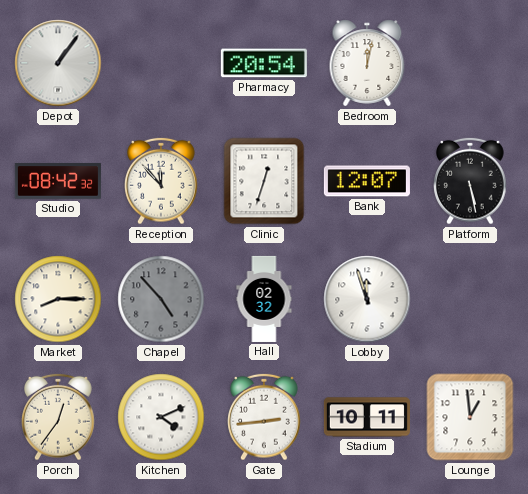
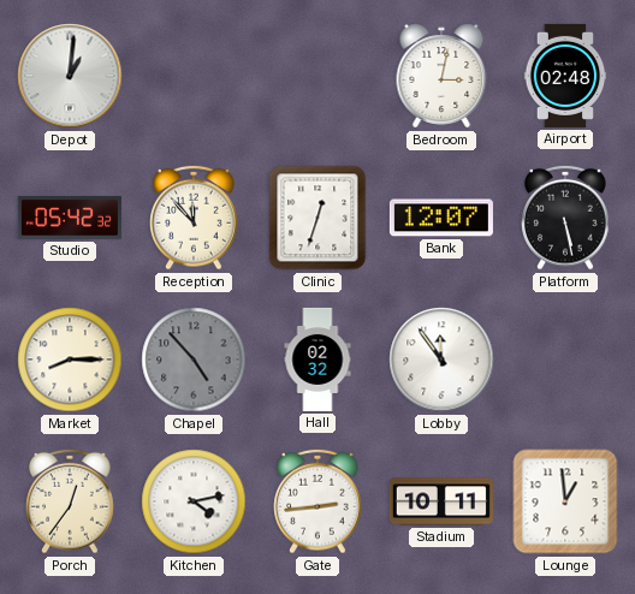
Depot: 1:06 -> 1:01
Pharmacy: 20:54 -> none
Bedroom: 12:02 -> 3:02
Airport: none -> 02:48
Studio: 08:42 -> 05:42
Lobby: 11:57 -> 11:54
Kitchen: 4:11 -> 4:13
